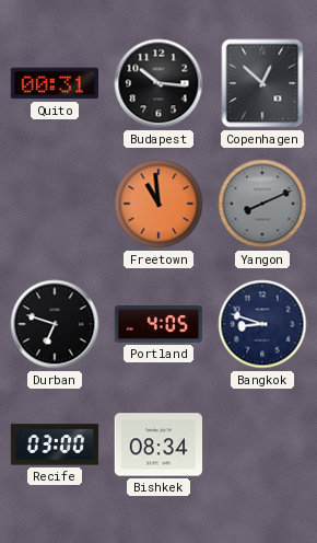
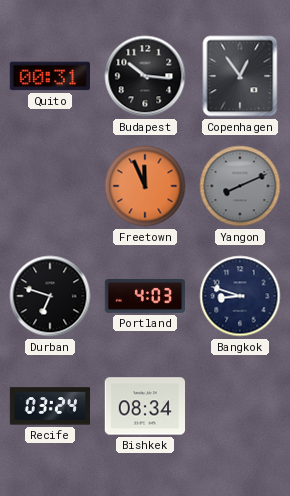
Copenhagen: 12:52 -> 12:54
Freetown: 10:59 -> 11:56
Portland: 4:05 -> 4:03
Recife: 03:00 -> 03:24
